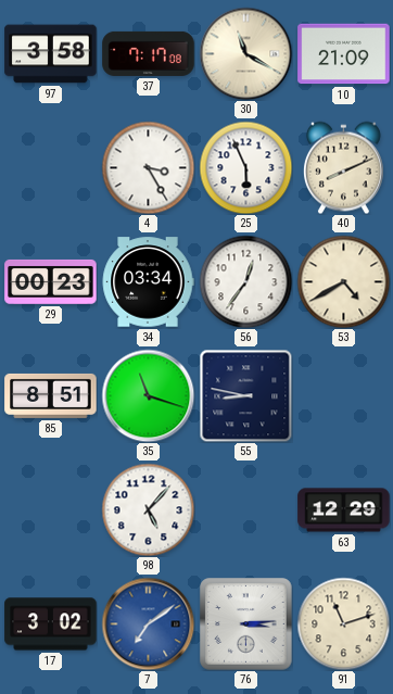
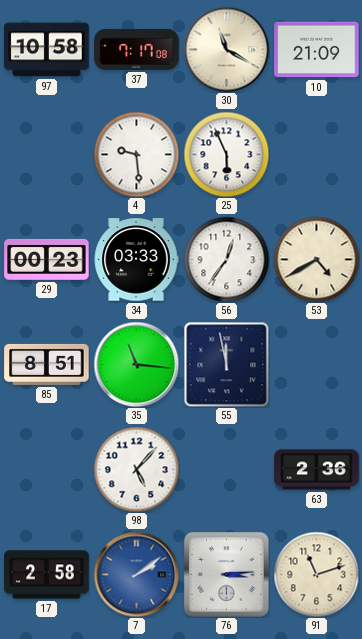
97: 3:58 -> 10:58
4: 3:25 -> 9:29
40: 8:11 -> none
34: 03:34 -> 03:33
35: 11:18 -> 11:16
55: 8:47 -> 11:58
63: 12:29 -> 2:36
17: 3:02 -> 2:58
7: 7:09 -> 2:09
